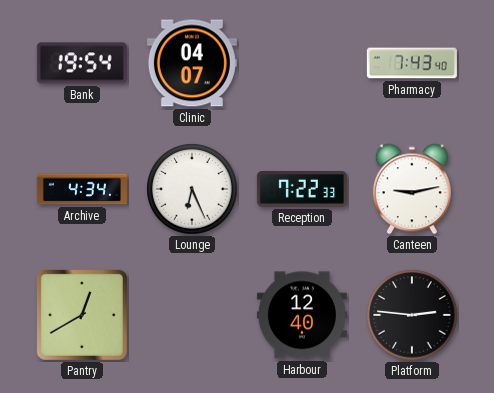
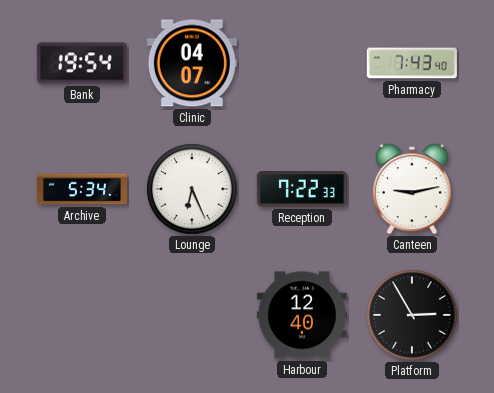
Archive: 4:34 -> 5:34
Pantry: 12:40 -> none
Platform: 2:46 -> 2:55
